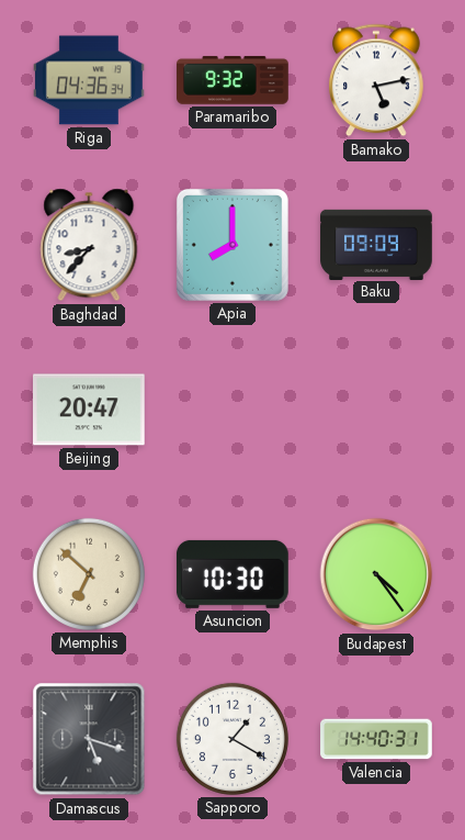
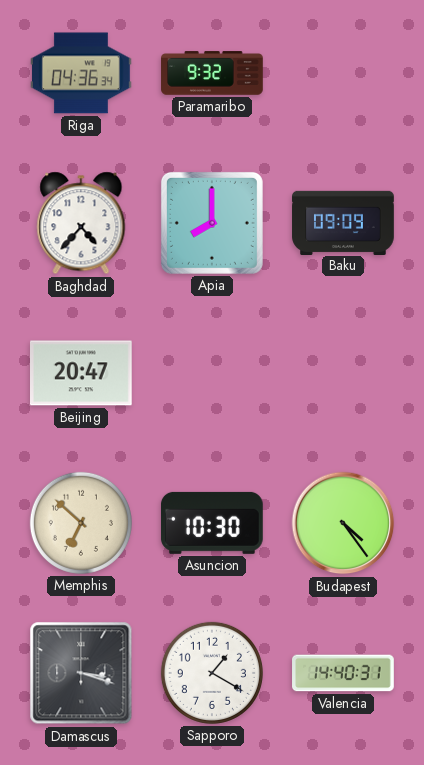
Bamako: 5:13 -> none
Baghdad: 8:37 -> 4:37
Damascus: 5:18 -> 3:18
